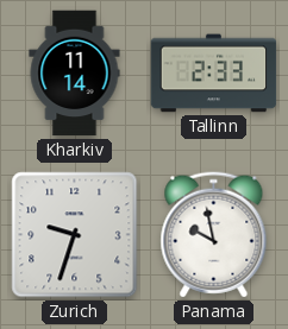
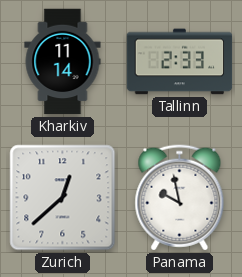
Zurich: 9:33 -> 12:38
